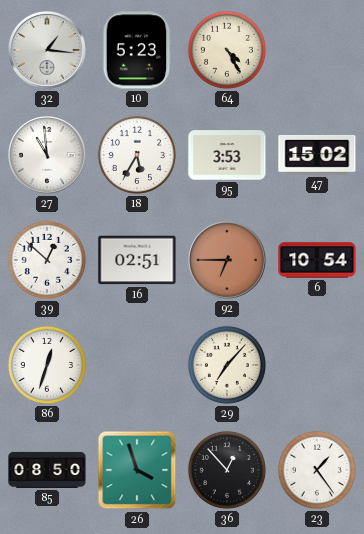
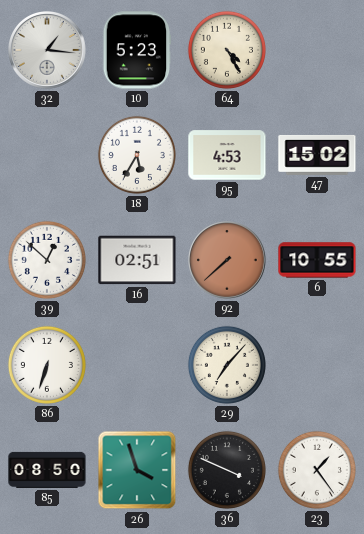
27: 10:59 -> none
95: 3:53 -> 4:53
92: 6:45 -> 7:38
6: 10:54 -> 10:55
86: 12:33 -> 6:33
36: 12:53 -> 3:49
